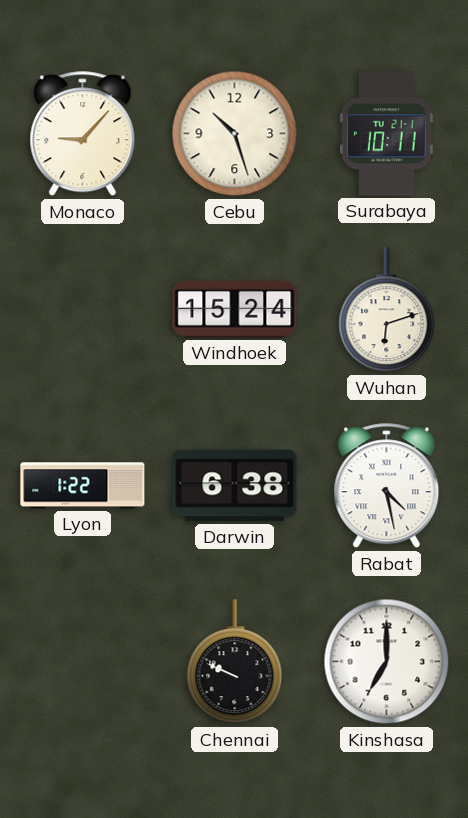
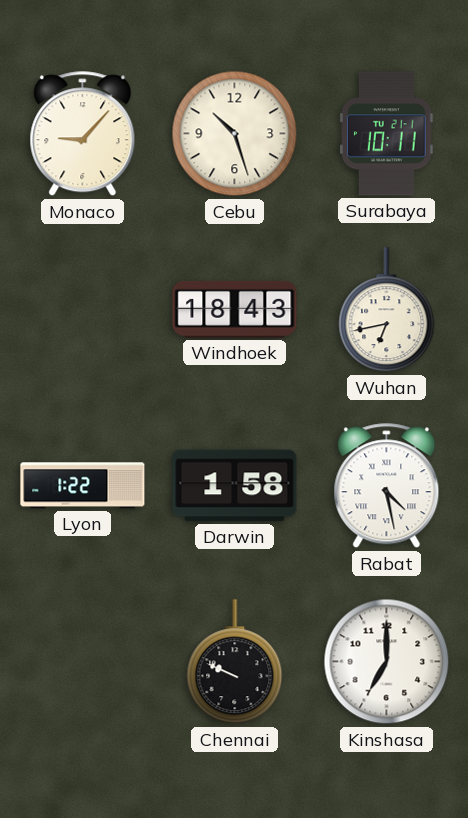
Windhoek: 15:24 -> 18:43
Wuhan: 6:12 -> 6:43
Darwin: 6:38 -> 1:58
